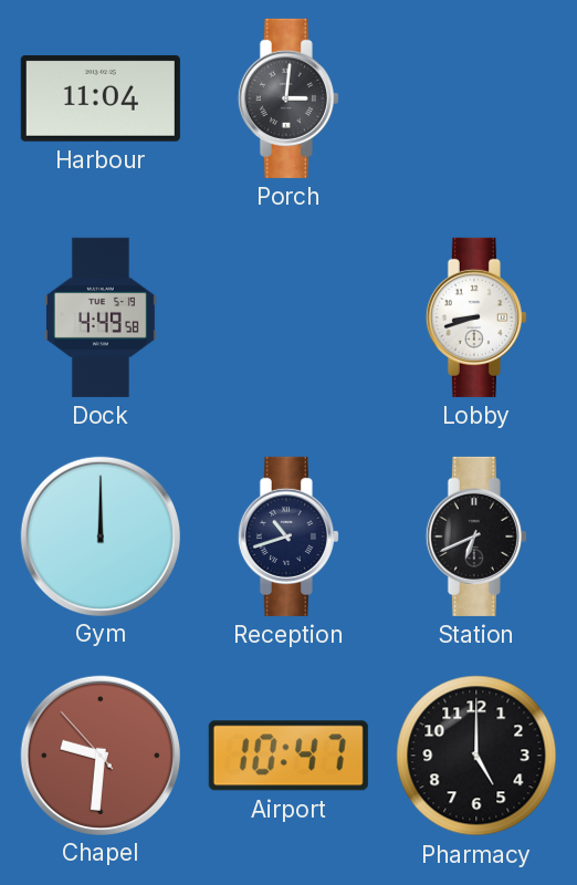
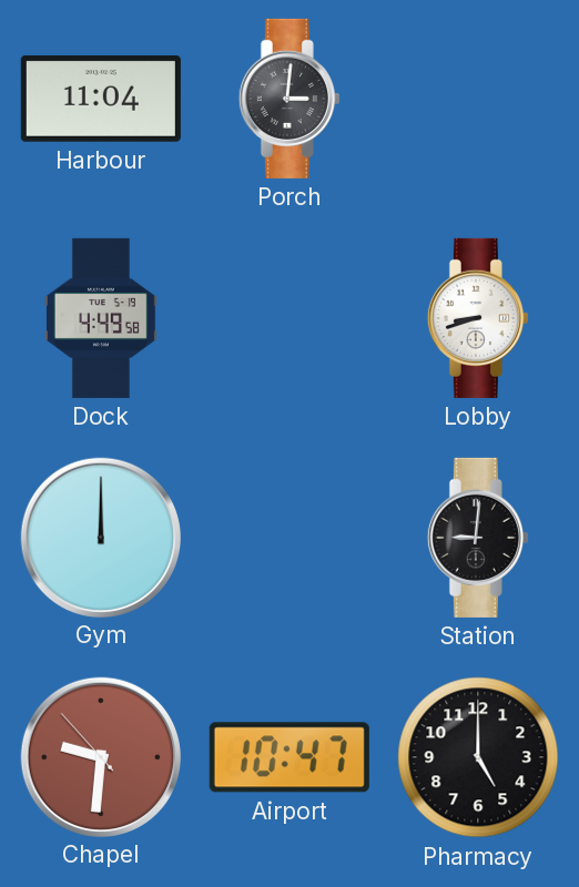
Reception: 10:42 -> none
Station: 6:41 -> 9:01
